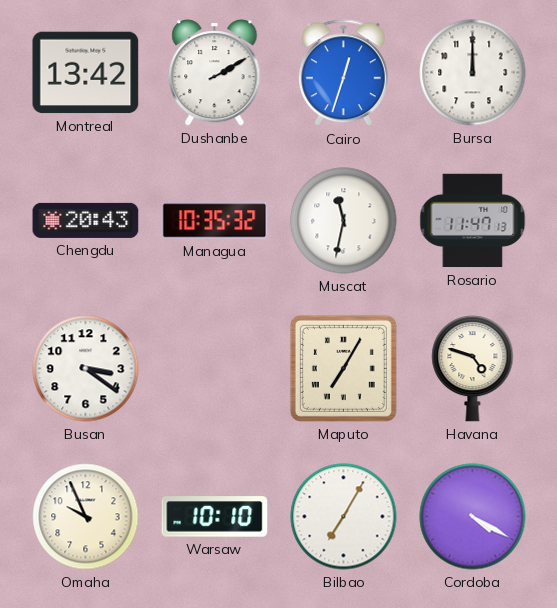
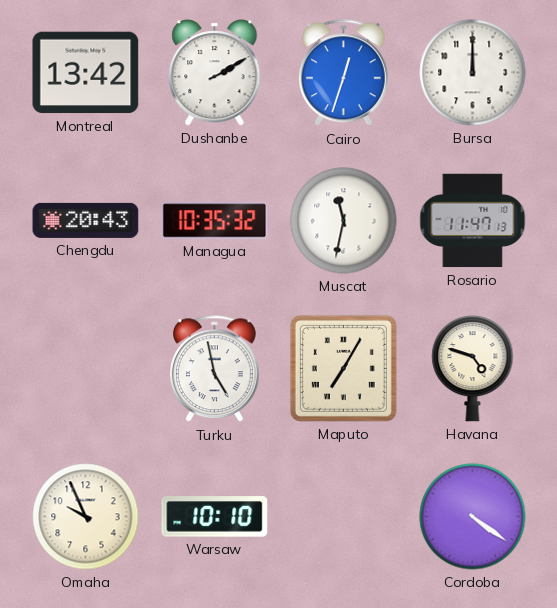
Busan: 3:21 -> none
Turku: none -> 4:58
Bilbao: 7:05 -> none
Cordoba: 4:20 -> 4:21
